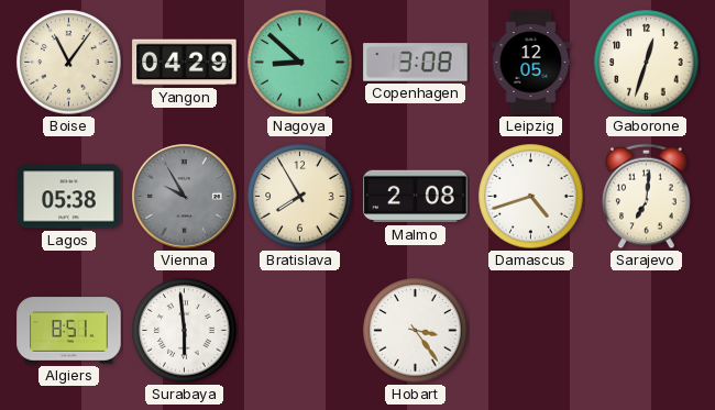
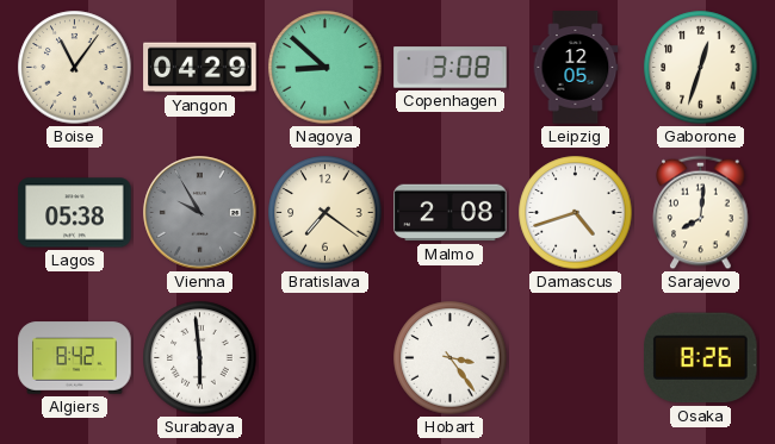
Bratislava: 7:55 -> 7:21
Sarajevo: 7:01 -> 8:01
Algiers: 8:51 -> 8:42
Osaka: none -> 8:26
